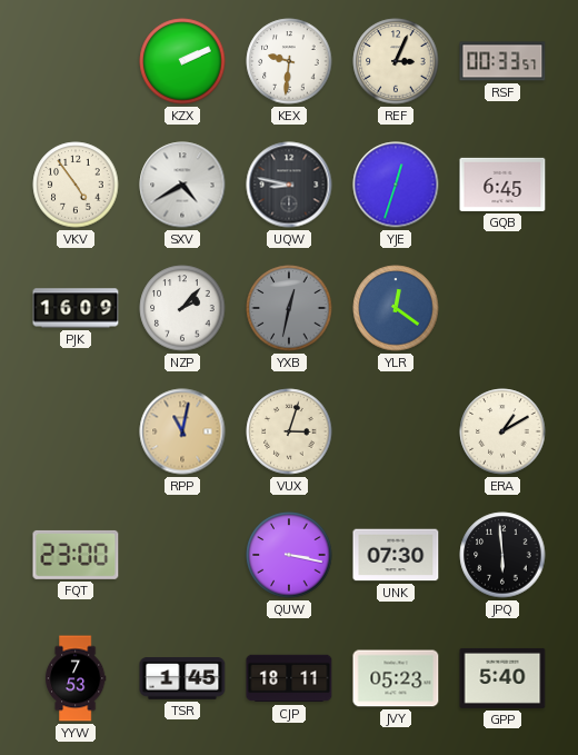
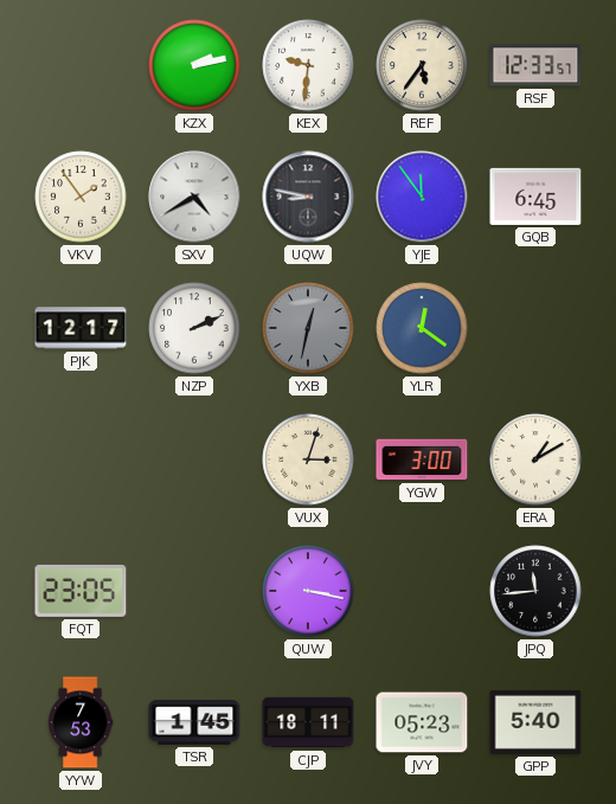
KZX: 2:11 -> 2:13
REF: 3:04 -> 5:36
RSF: 00:33 -> 12:33
VKV: 4:54 -> 1:54
YJE: 12:33 -> 11:54
PJK: 16:09 -> 12:17
NZP: 2:07 -> 2:11
RPP: 11:02 -> none
YGW: none -> 3:00
FQT: 23:00 -> 23:05
UNK: 07:30 -> none
JPQ: 5:59 -> 11:44
